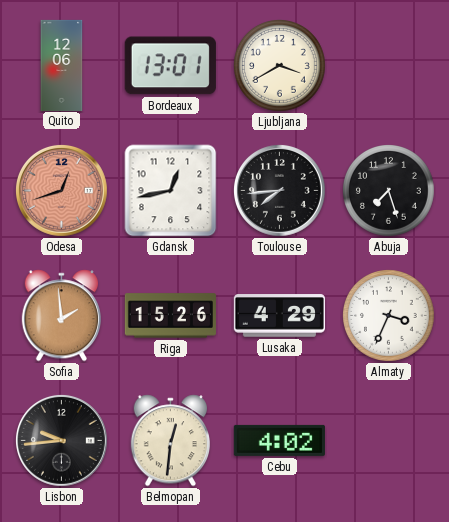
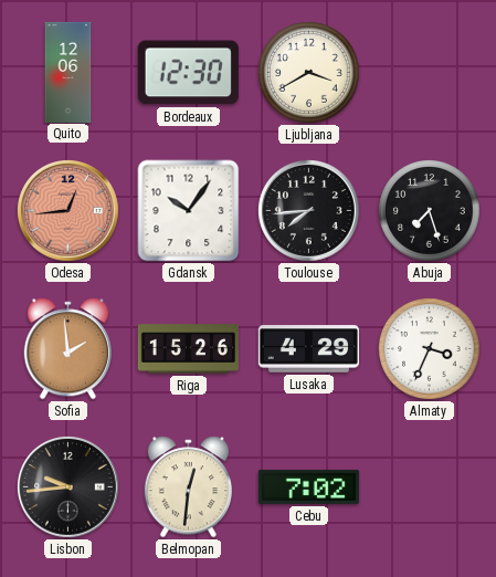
Bordeaux: 13:01 -> 12:30
Odesa: 12:42 -> 12:44
Gdansk: 12:43 -> 10:06
Cebu: 4:02 -> 7:02
